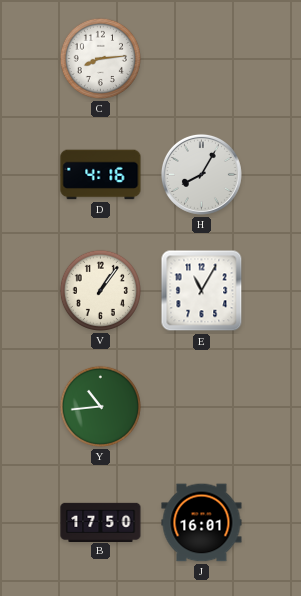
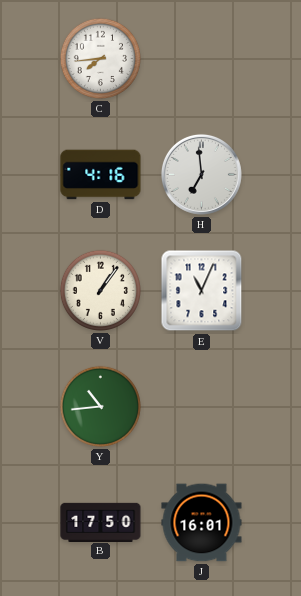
C: 8:14 -> 7:44
H: 8:05 -> 6:59
E: 11:05 -> 11:04
